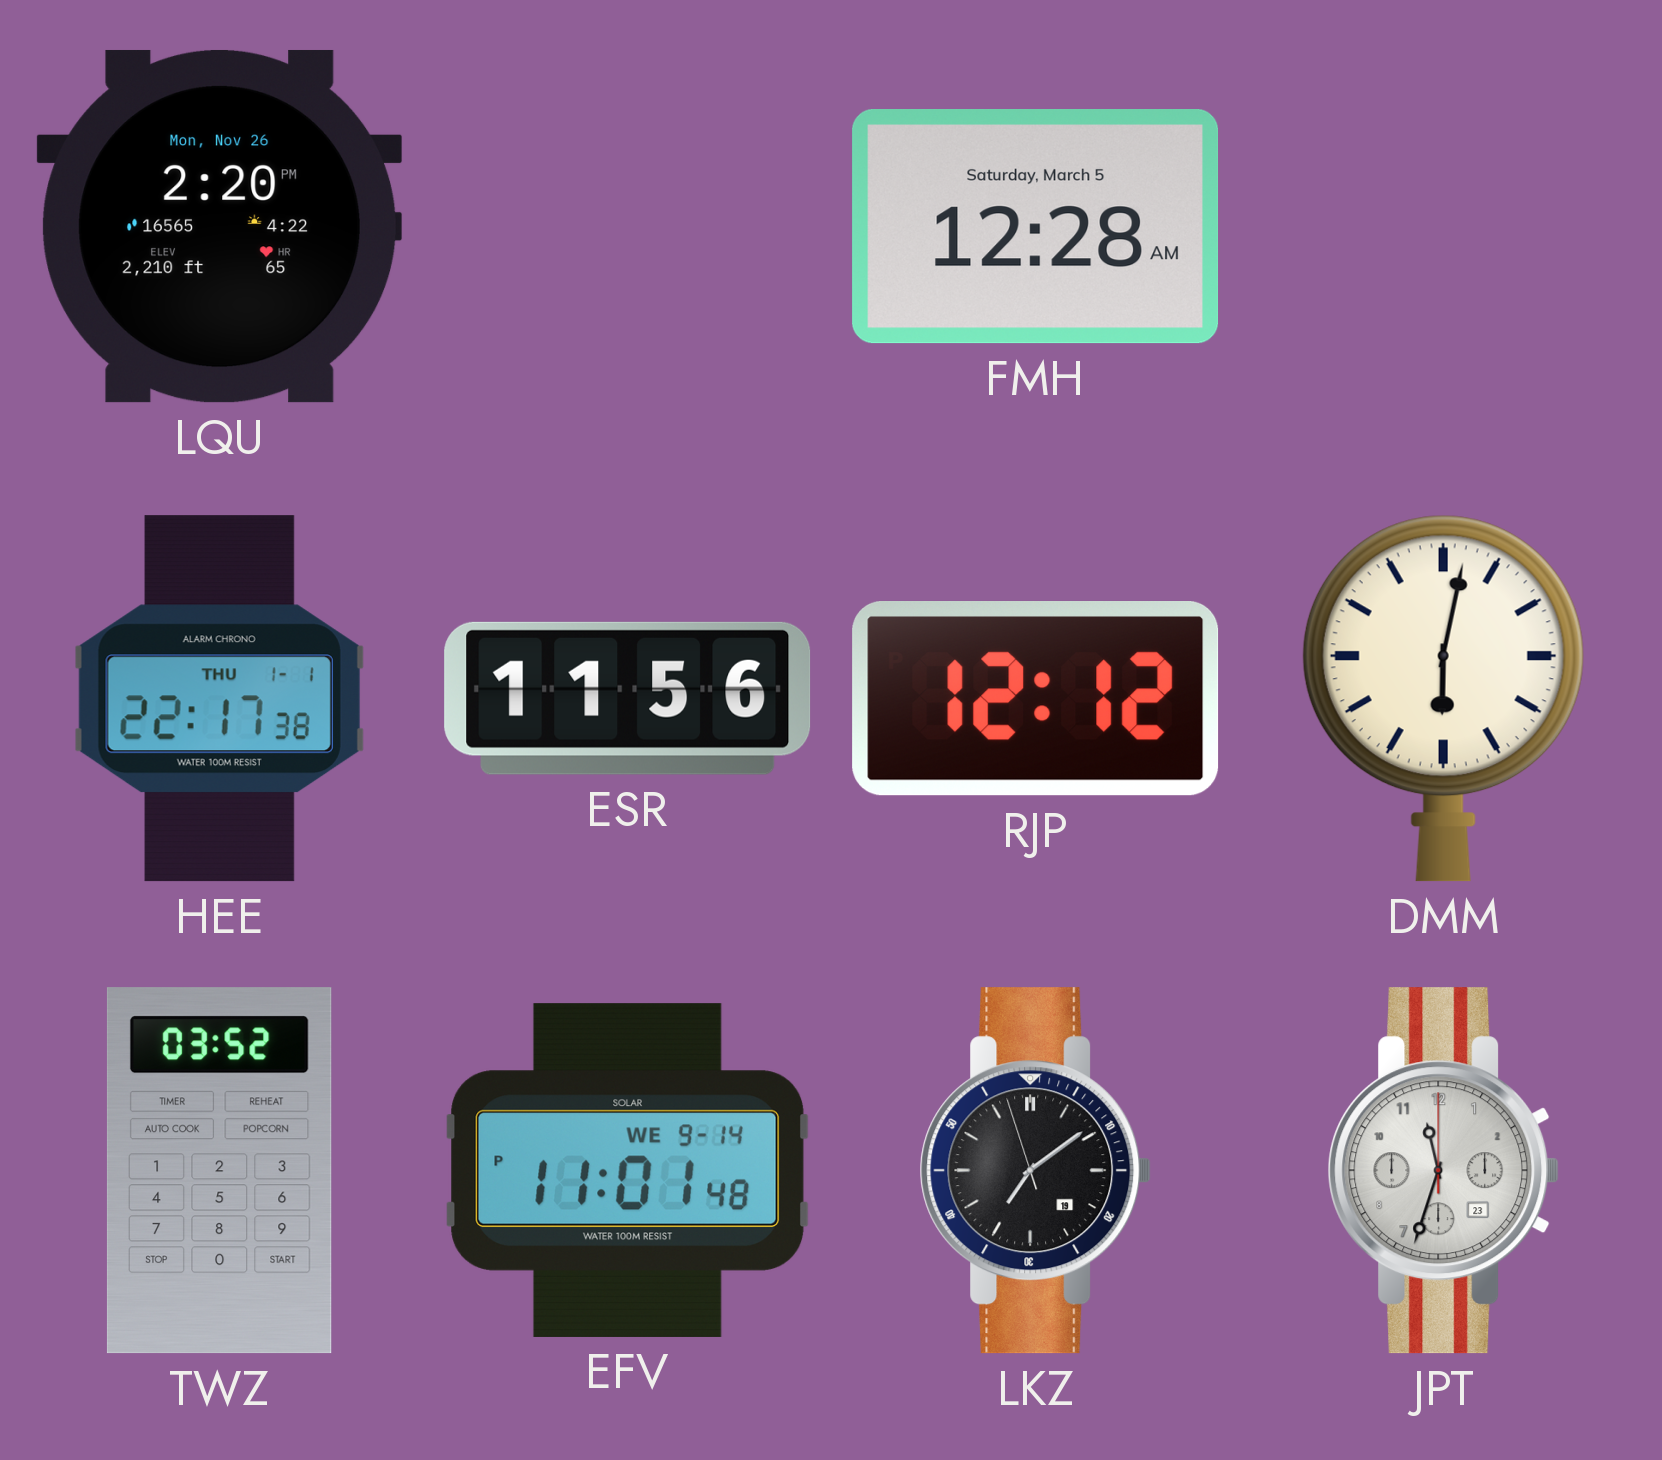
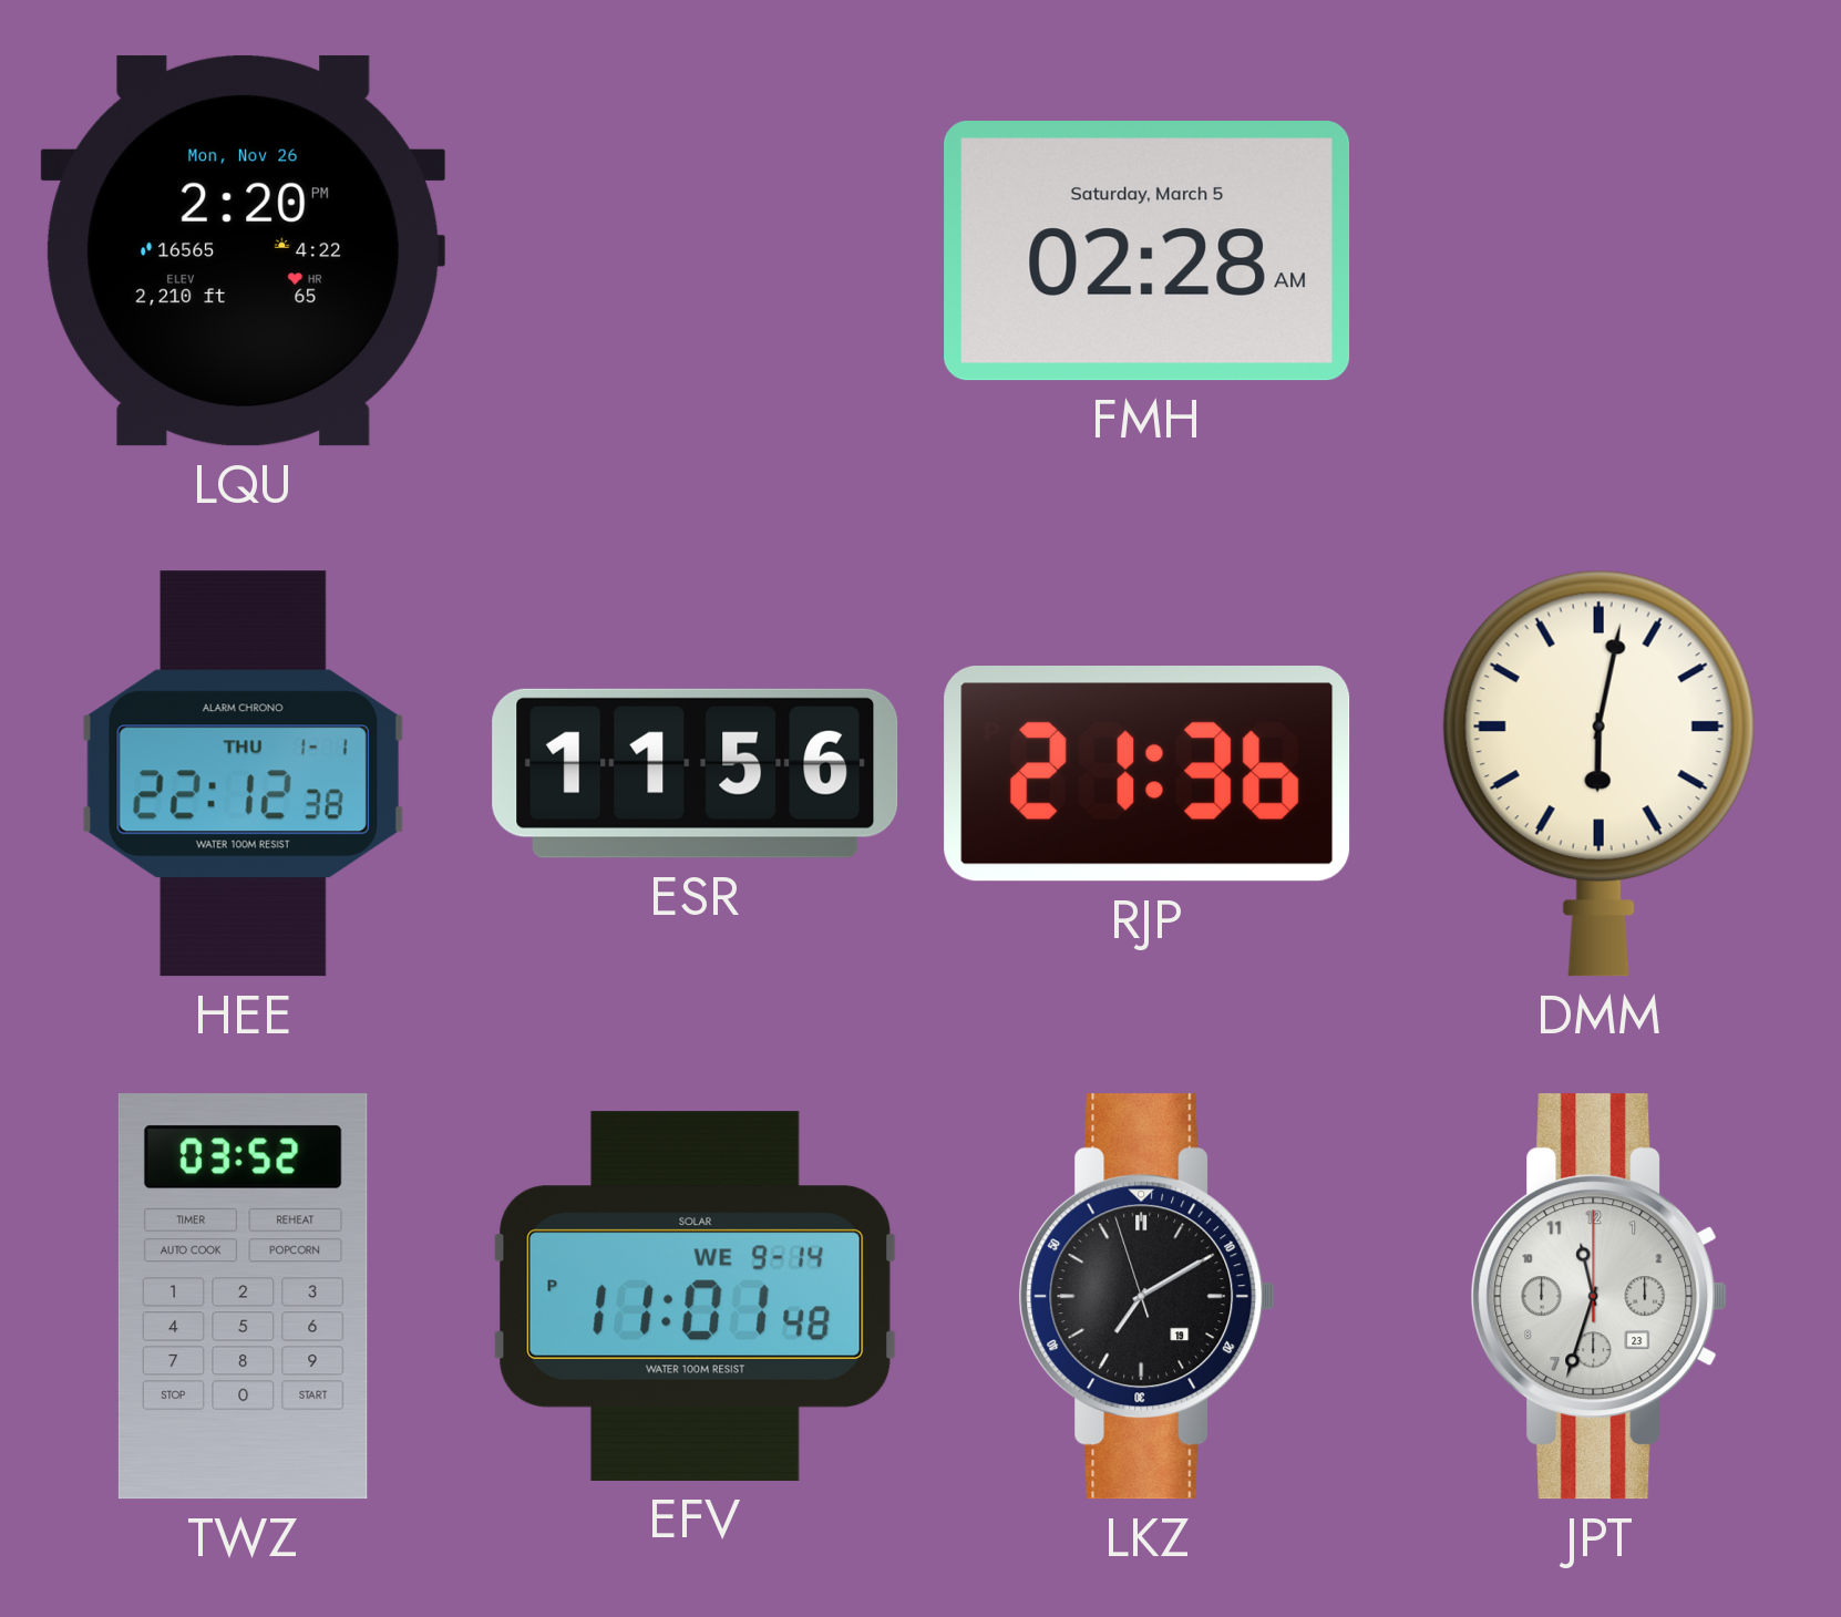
FMH: 12:28 -> 02:28
HEE: 22:17 -> 22:12
RJP: 12:12 -> 21:36
LKZ: 7:08 -> 7:09
